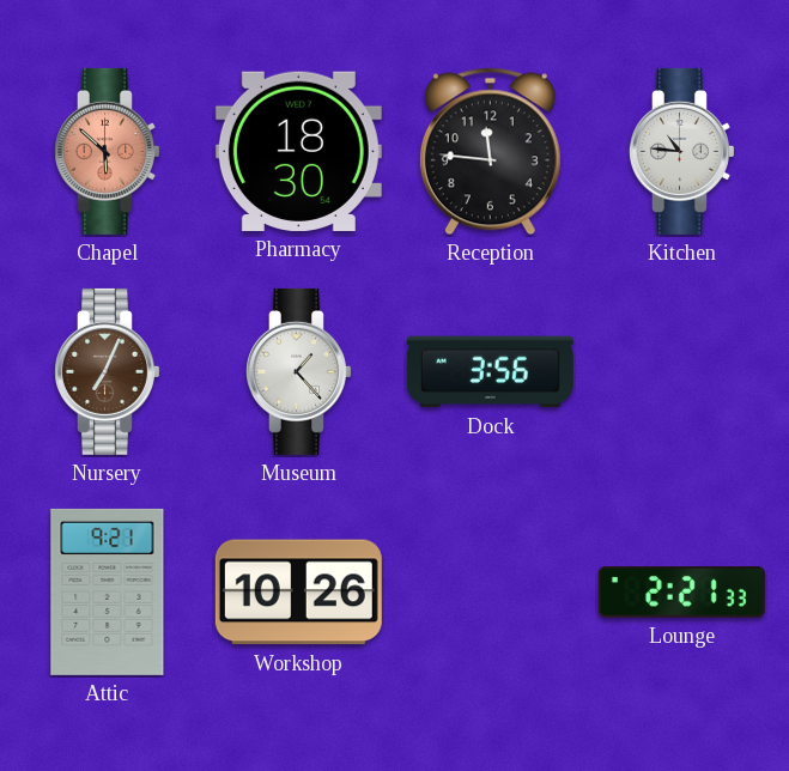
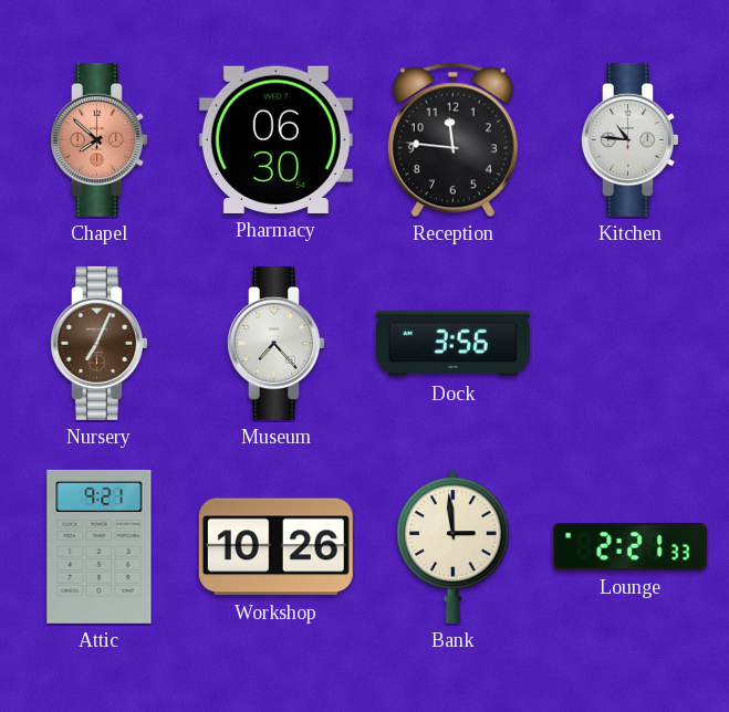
Chapel: 5:52 -> 7:52
Pharmacy: 18:30 -> 06:30
Museum: 1:23 -> 7:23
Bank: none -> 2:59
